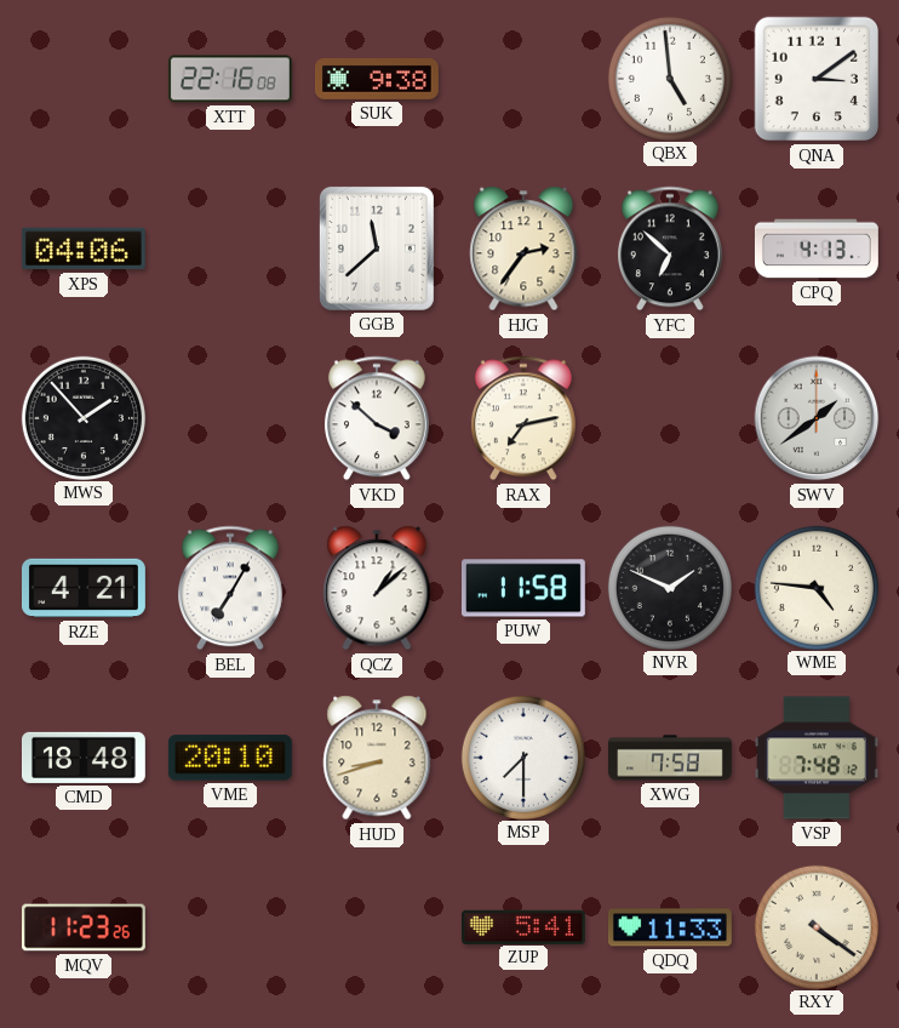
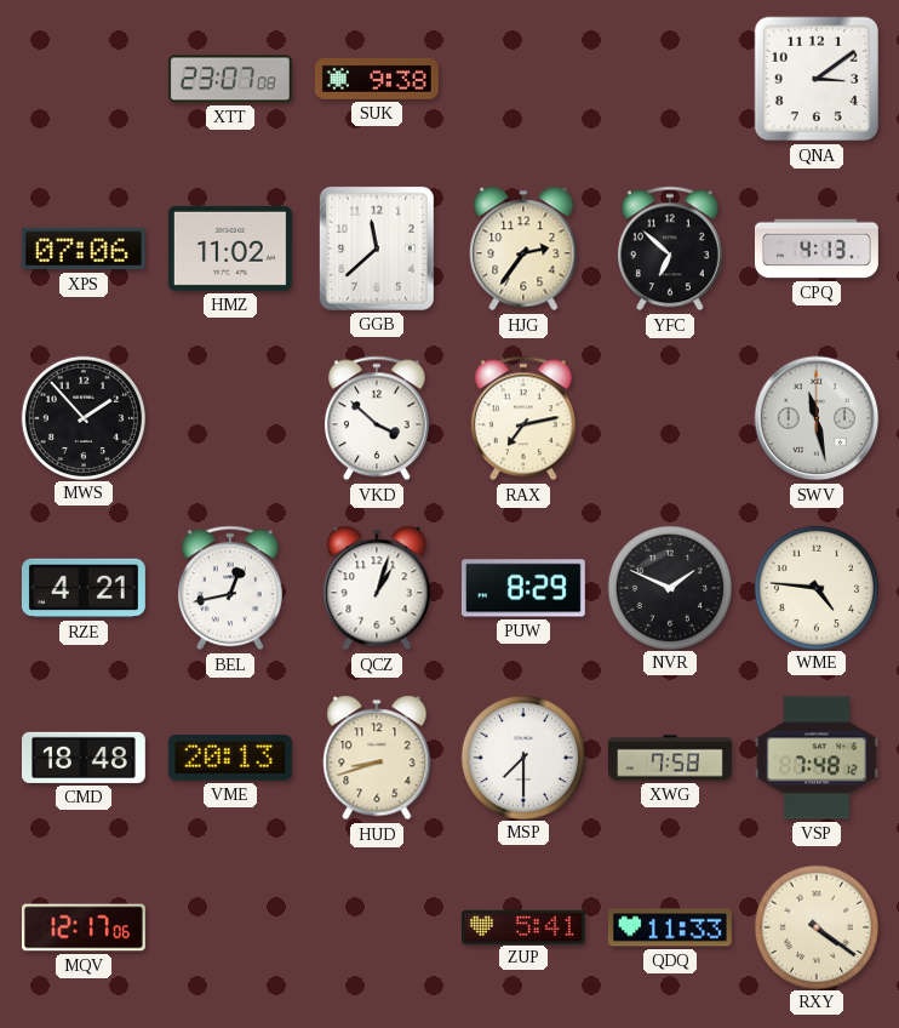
XTT: 22:16 -> 23:07
QBX: 4:59 -> none
XPS: 04:06 -> 07:06
HMZ: none -> 11:02
SWV: 1:39 -> 11:28
BEL: 7:05 -> 12:43
QCZ: 1:08 -> 1:03
PUW: 11:58 -> 8:29
VME: 20:10 -> 20:13
MQV: 11:23 -> 12:17
